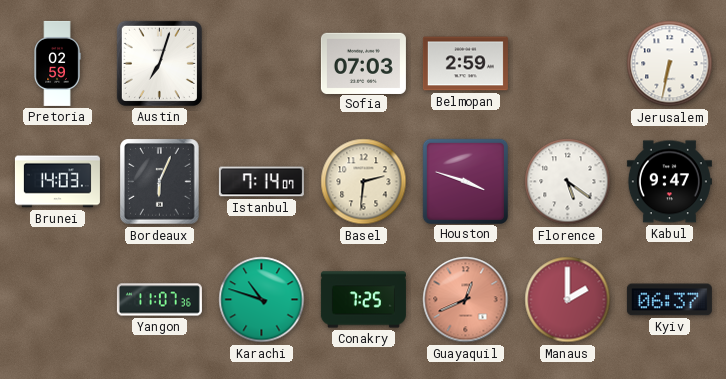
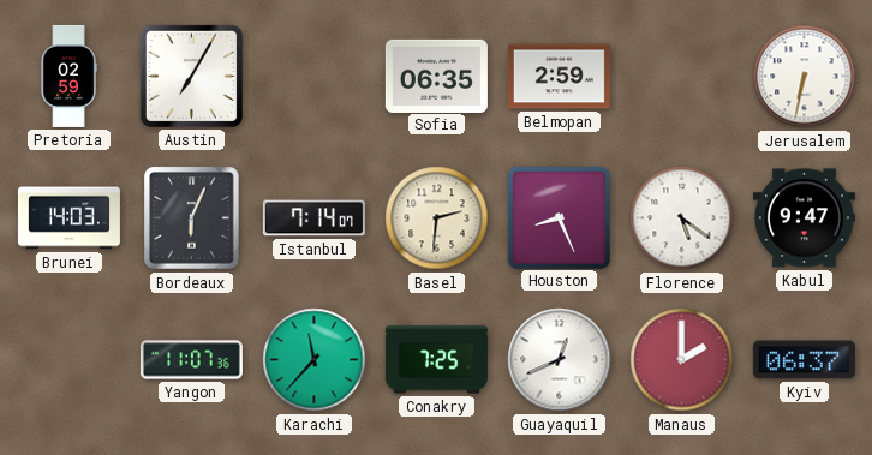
Austin: 7:03 -> 7:05
Sofia: 07:03 -> 06:35
Houston: 3:48 -> 8:26
Karachi: 10:48 -> 11:37
Guayaquil dial: salmon -> white
